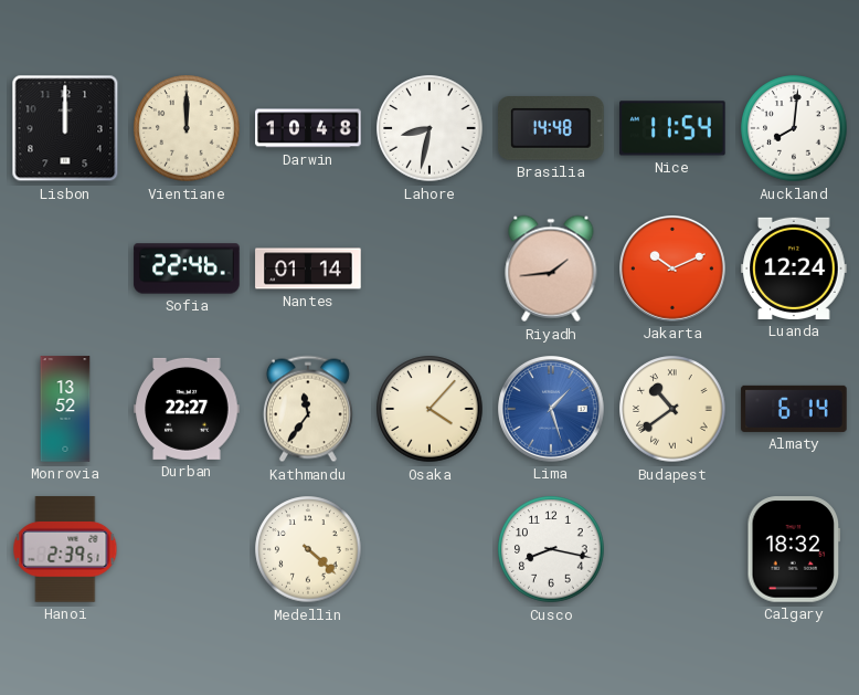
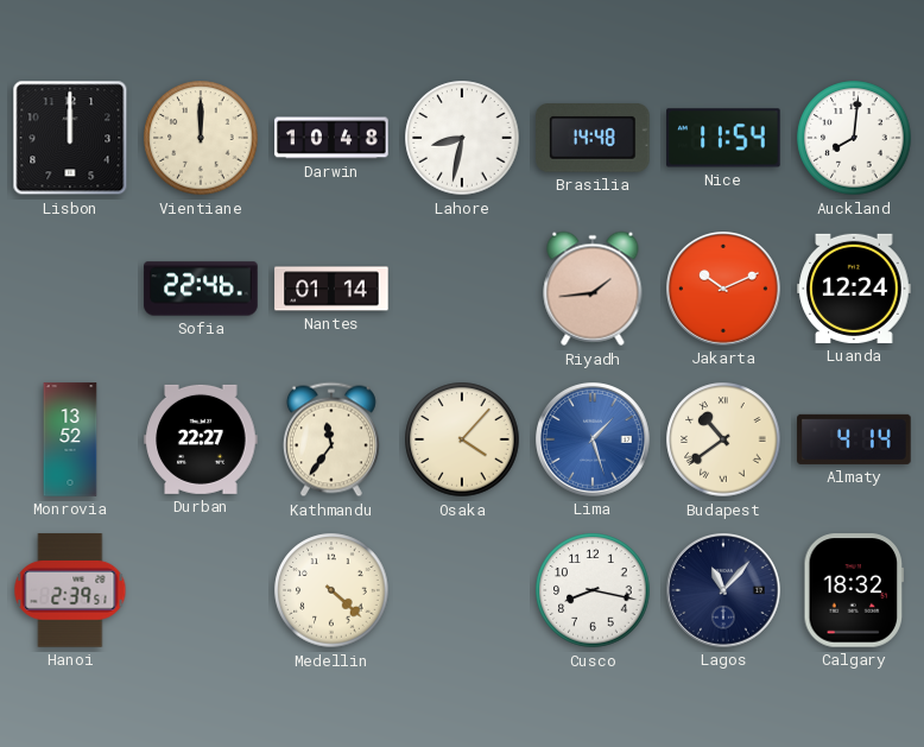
Almaty: 6:14 -> 4:14
Lagos: none -> 11:07
